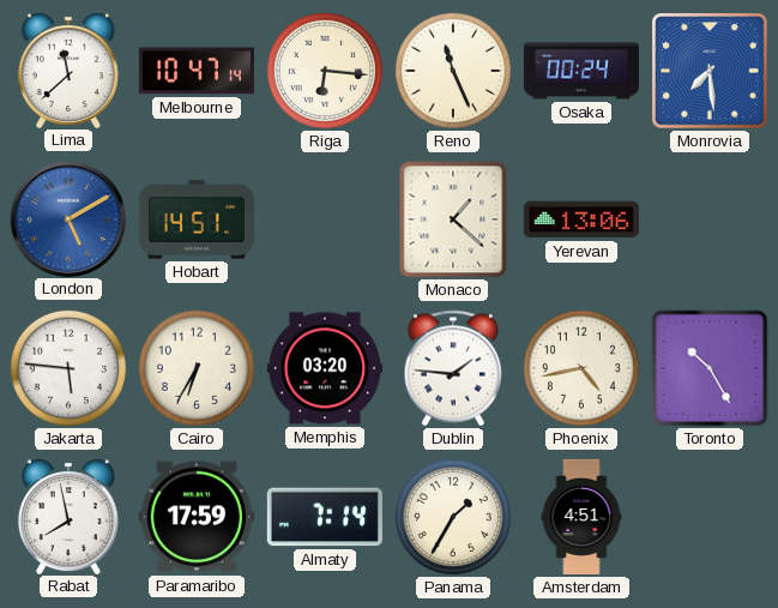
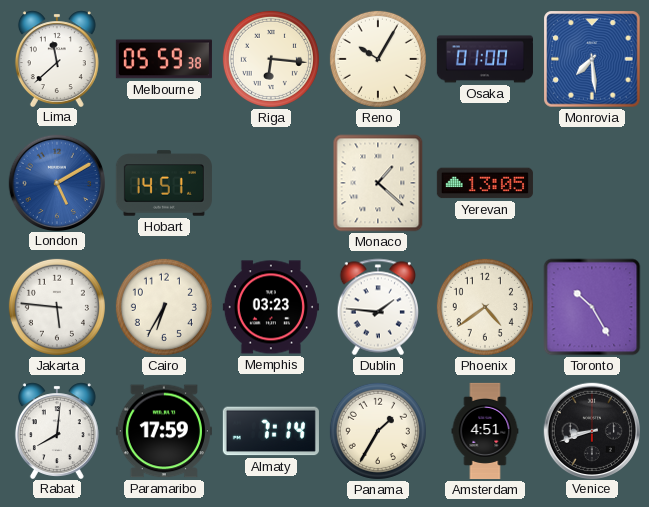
Melbourne: 10:47 -> 05:59
Reno: 11:26 -> 10:05
Osaka: 00:24 -> 01:00
Yerevan: 13:06 -> 13:05
Memphis: 03:20 -> 03:23
Phoenix: 4:43 -> 4:39
Rabat: 7:58 -> 8:01
Venice: none -> 8:42
